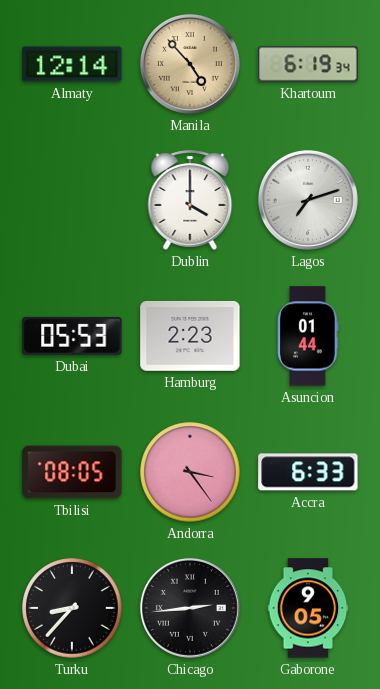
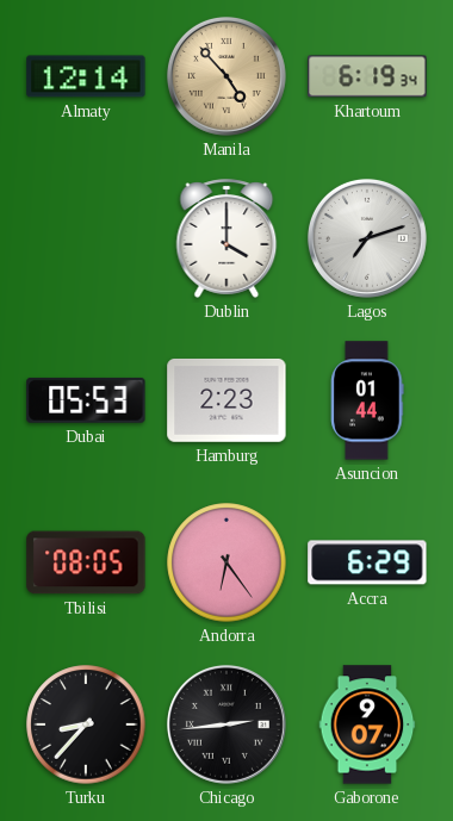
Andorra: 3:24 -> 6:24
Accra: 6:33 -> 6:29
Gaborone: 9:05 -> 9:07
